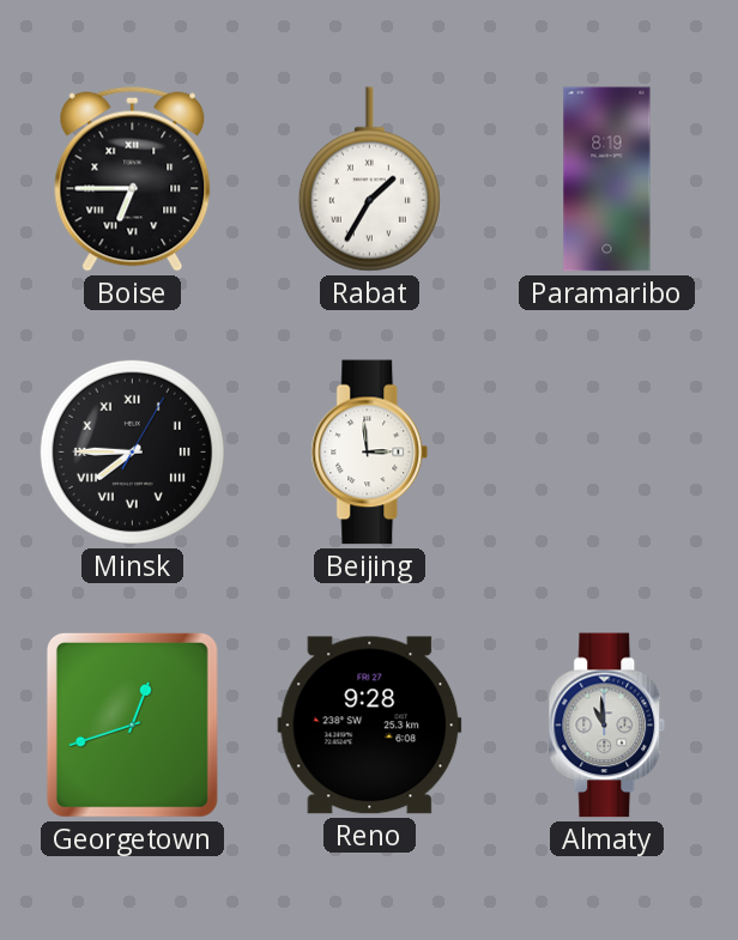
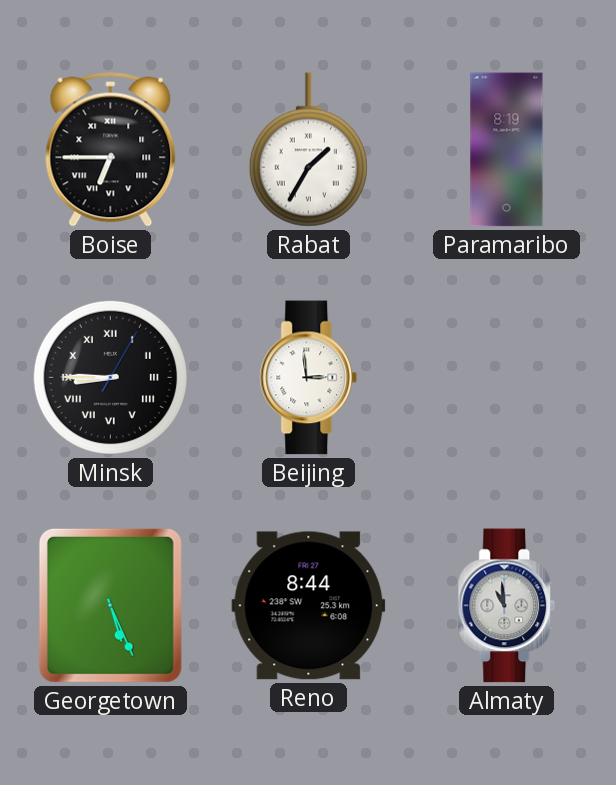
Minsk: 7:45 -> 8:45
Georgetown: 12:42 -> 5:26
Reno: 9:28 -> 8:44
